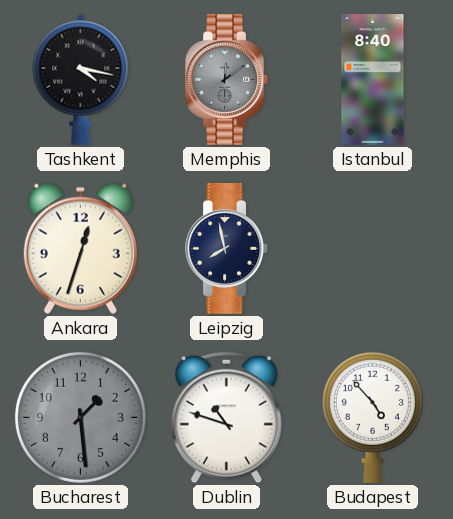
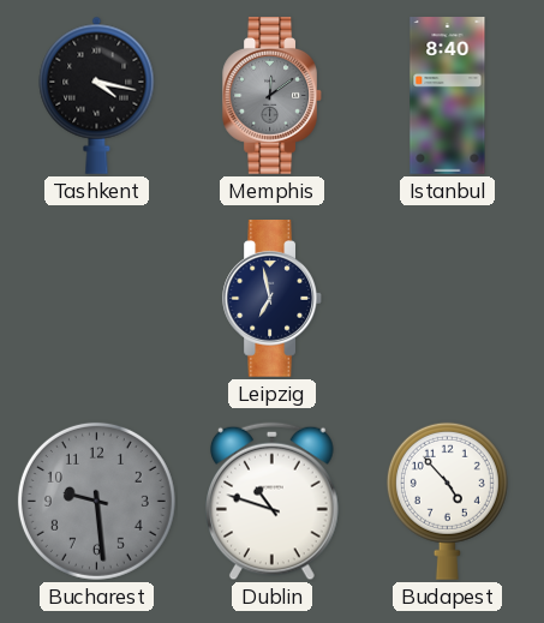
Ankara: 12:33 -> none
Leipzig: 7:58 -> 6:58
Bucharest: 1:29 -> 9:29
